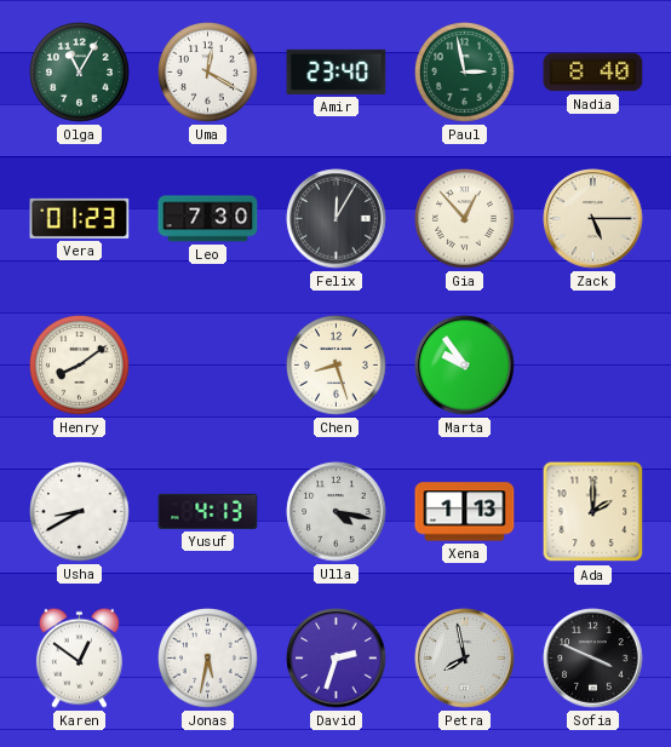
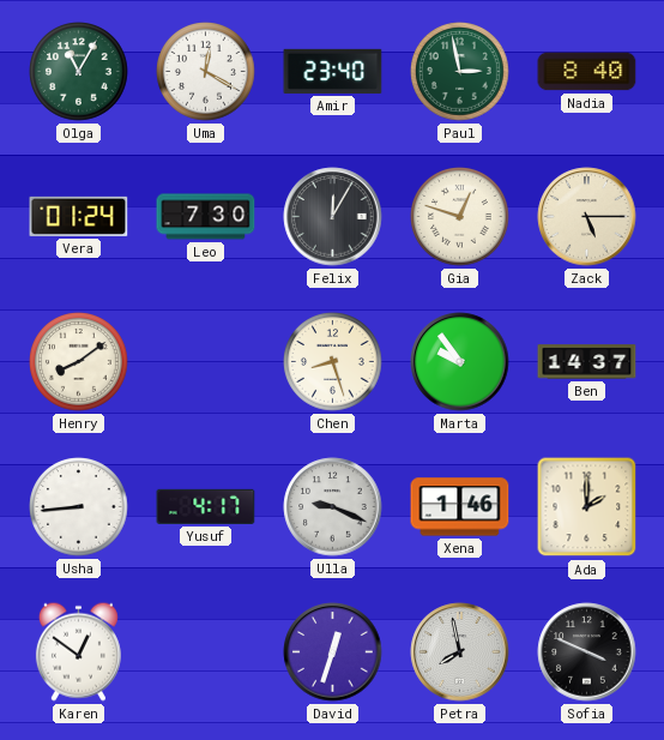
Vera: 01:23 -> 01:24
Gia: 12:53 -> 12:48
Ben: none -> 14:37
Usha: 8:40 -> 8:44
Yusuf: 4:13 -> 4:17
Ulla: 4:17 -> 9:19
Xena: 1:13 -> 1:46
Jonas: 5:32 -> none
David: 2:33 -> 12:33
